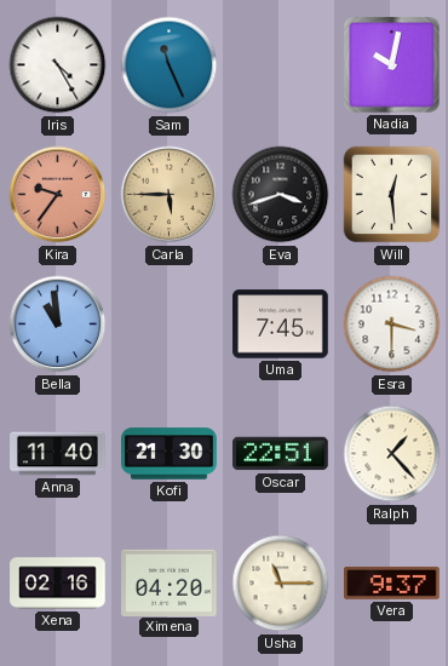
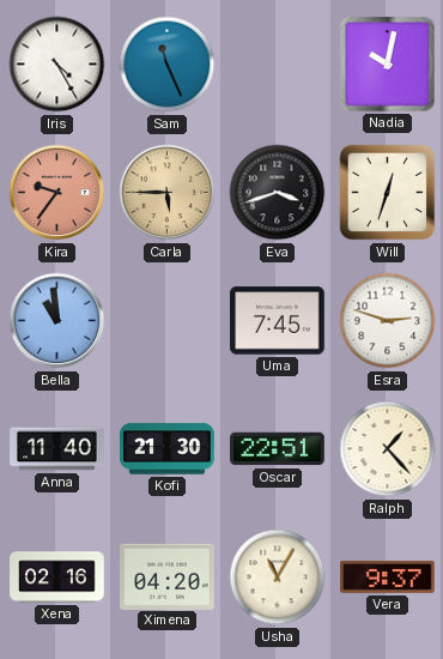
Will: 12:29 -> 12:33
Esra: 3:30 -> 2:48
Usha: 11:15 -> 11:05
